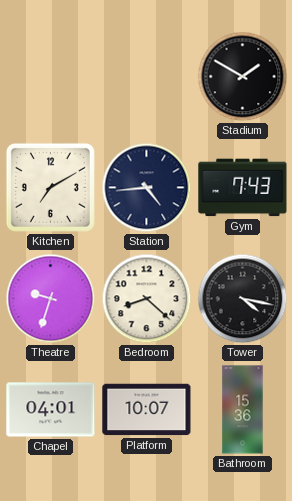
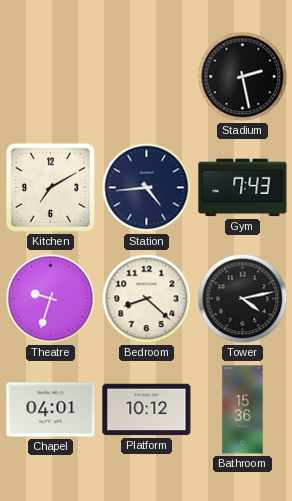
Stadium: 1:50 -> 2:28
Tower: 4:17 -> 4:13
Platform: 10:07 -> 10:12
